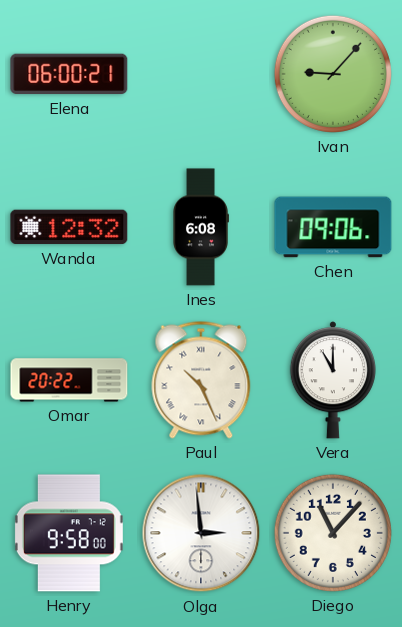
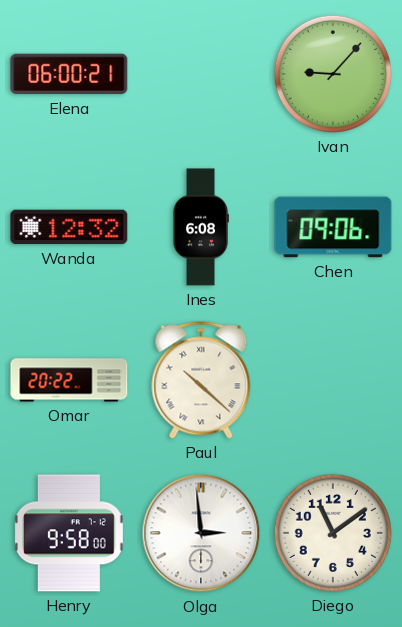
Paul: 10:26 -> 10:22
Vera: 11:00 -> none
Diego: 11:07 -> 11:09
